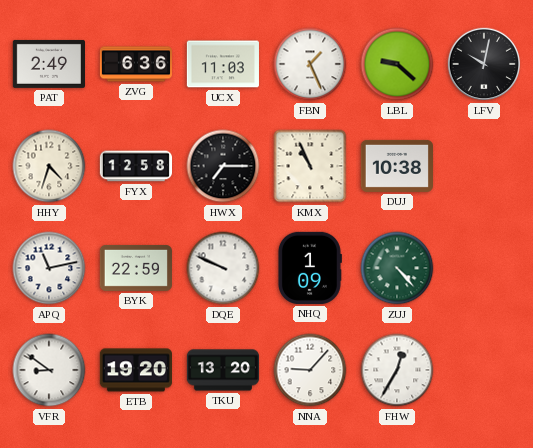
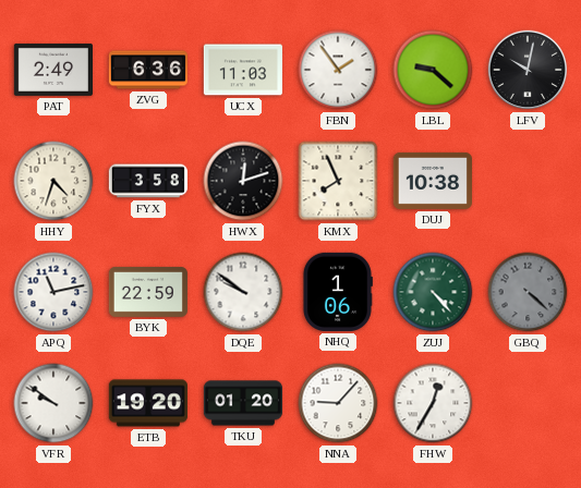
FBN: 1:26 -> 1:54
FYX: 12:58 -> 3:58
HWX: 7:15 -> 12:12
KMX: 10:56 -> 7:56
DQE: 9:49 -> 9:51
NHQ: 1:09 -> 1:06
GBQ: none -> 4:22
VFR: 8:51 -> 9:51
TKU: 13:20 -> 01:20
